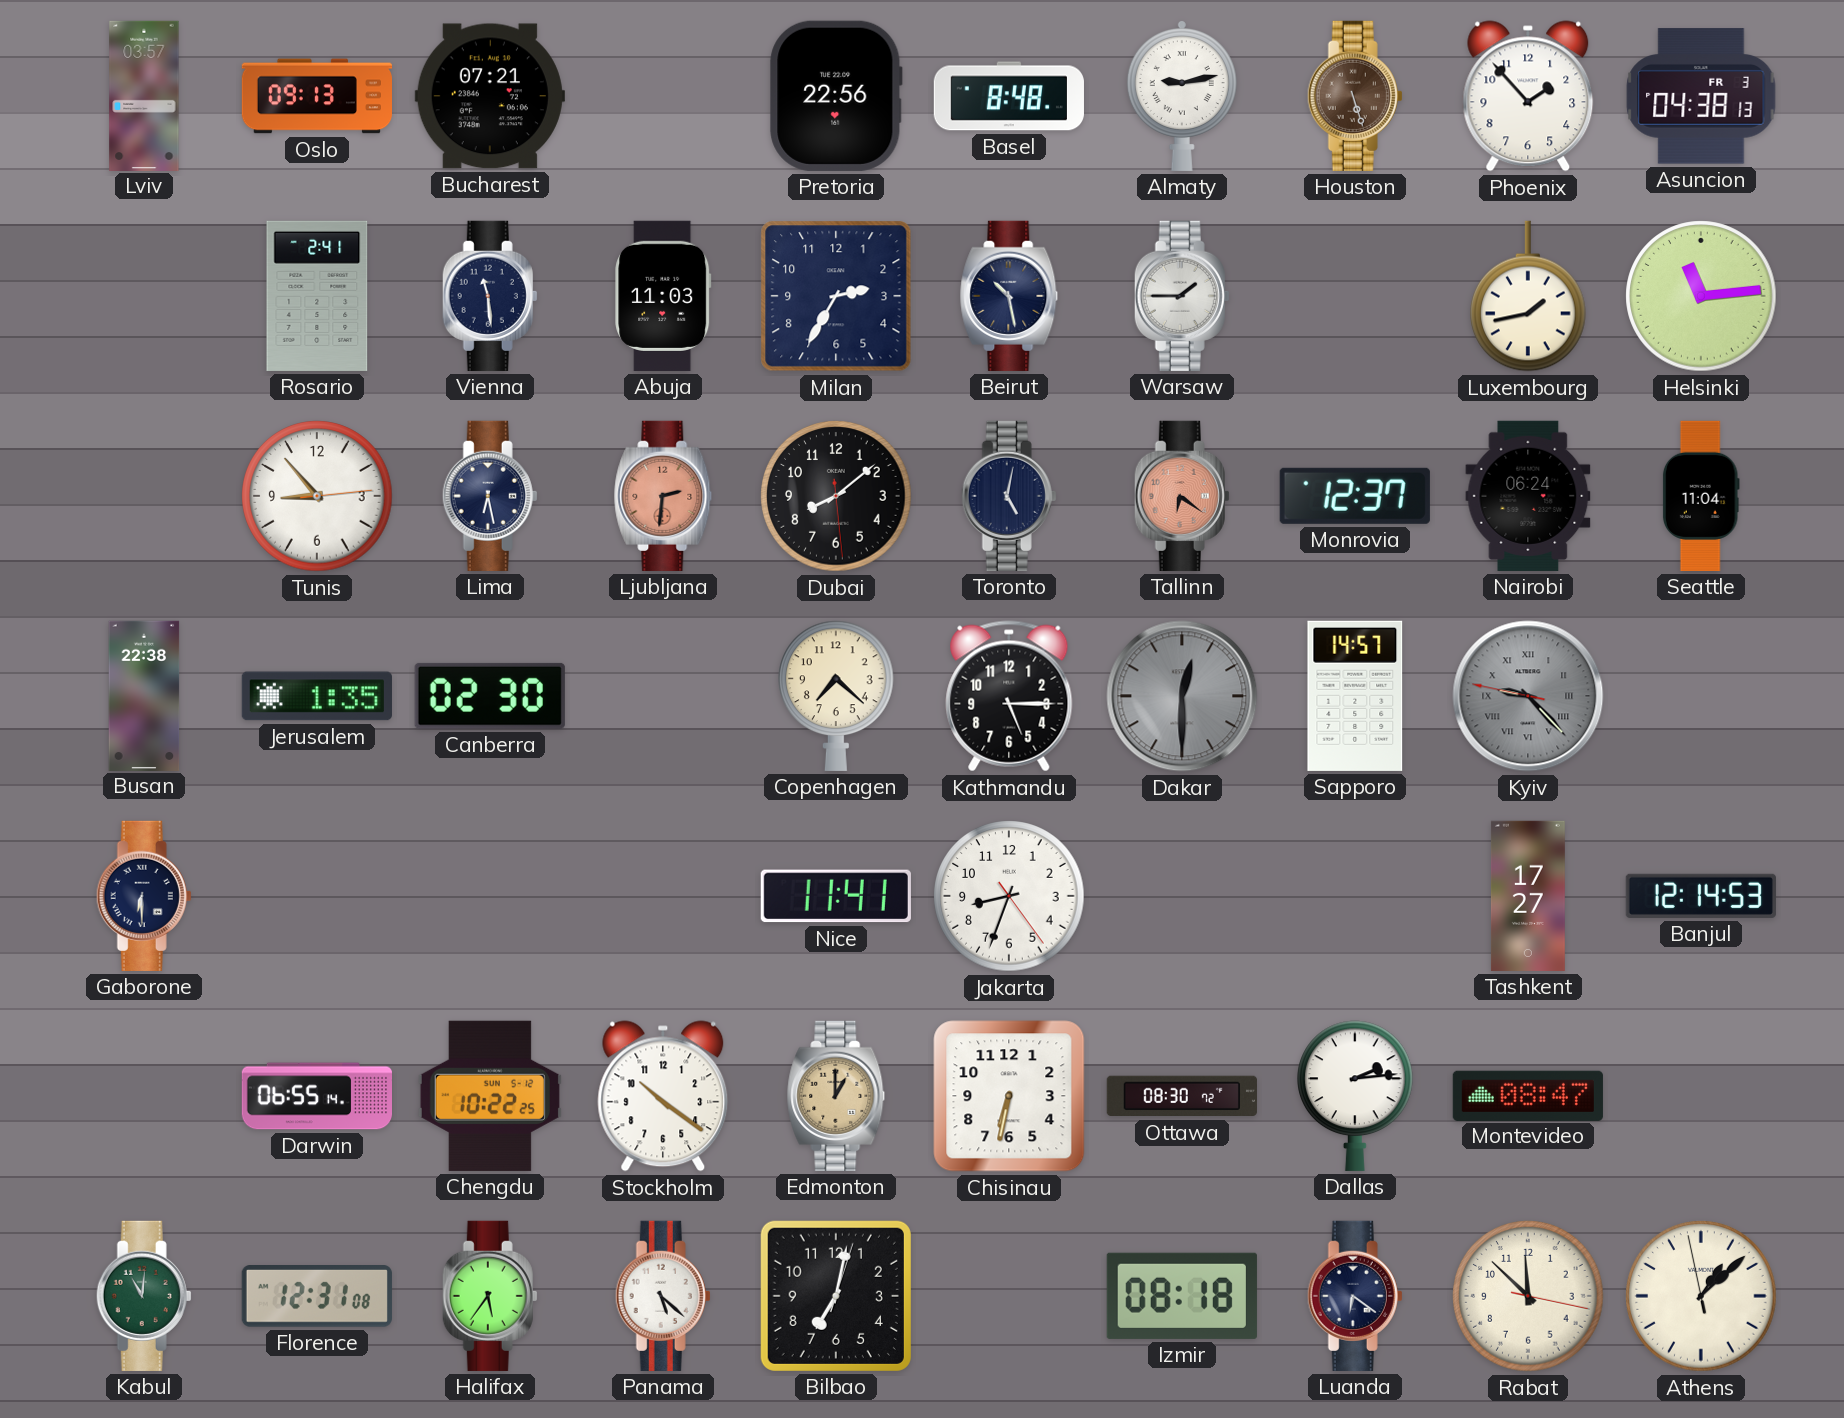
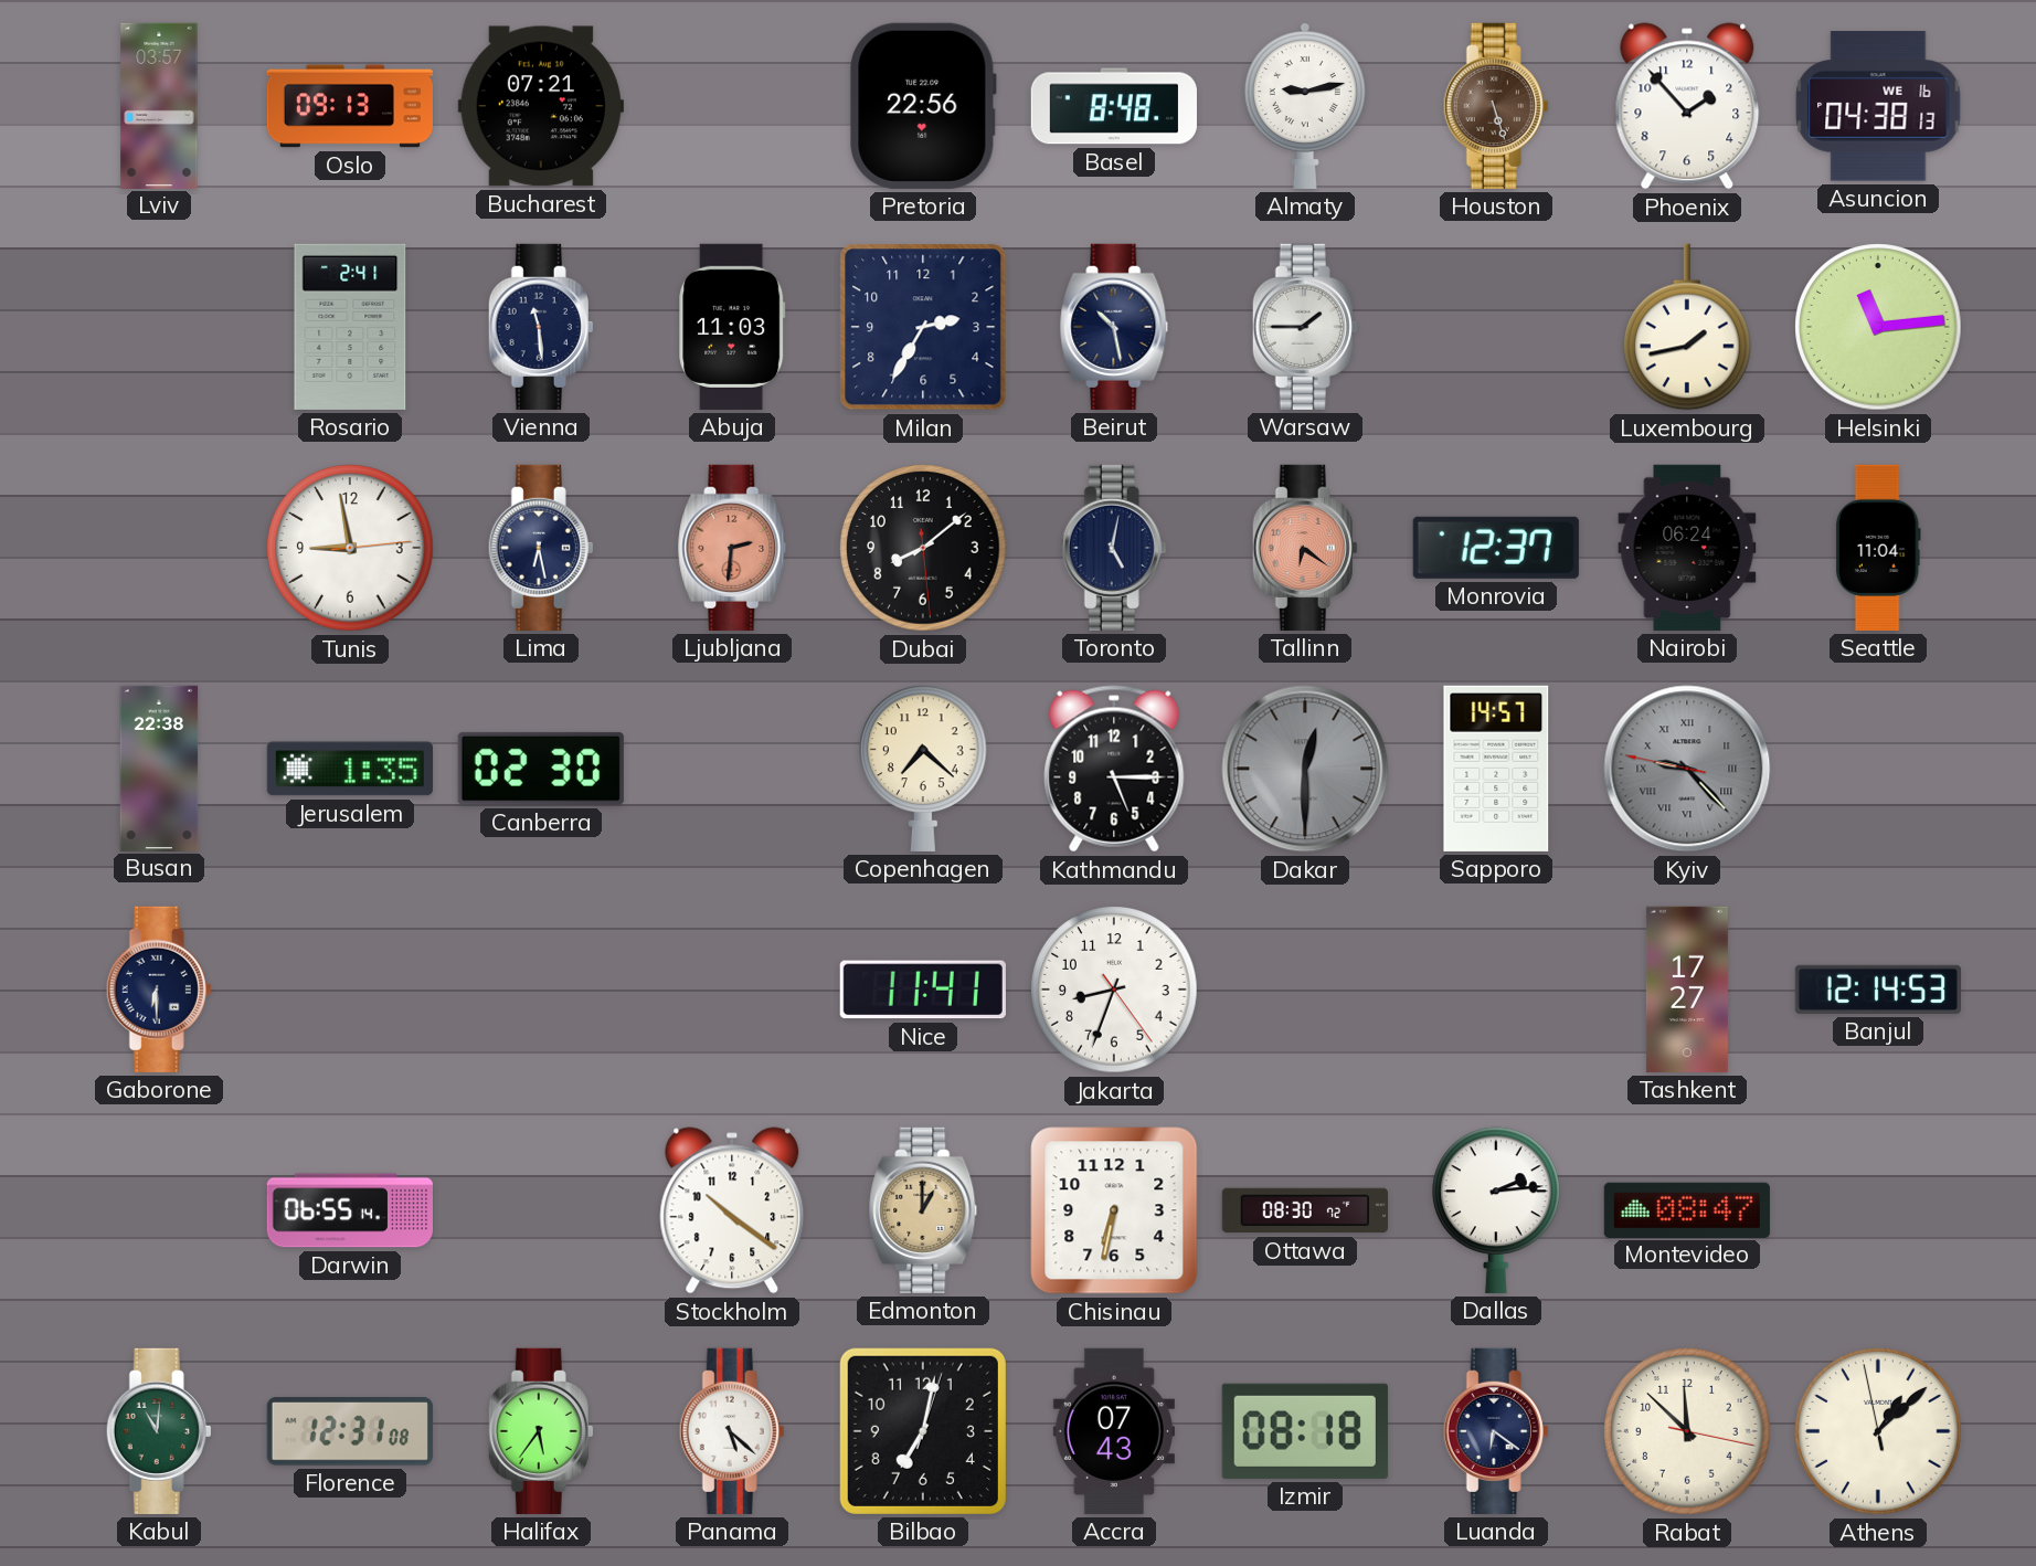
Asuncion date: FR 3 -> WE 16
Tunis: 8:53 -> 8:58
Chengdu: 10:22 -> none
Accra: none -> 07:43
